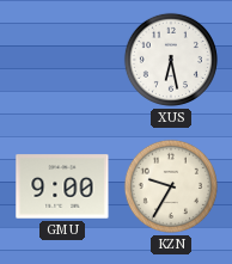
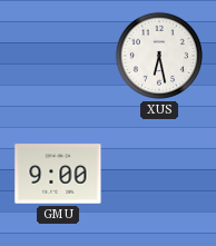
KZN: 9:35 -> none
